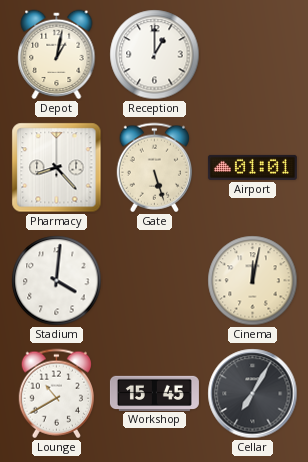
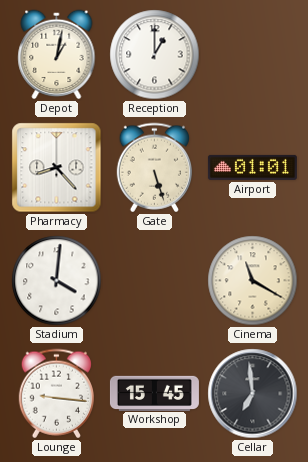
Cinema: 12:02 -> 11:20
Lounge: 10:40 -> 9:16
Cellar: 7:05 -> 6:59
